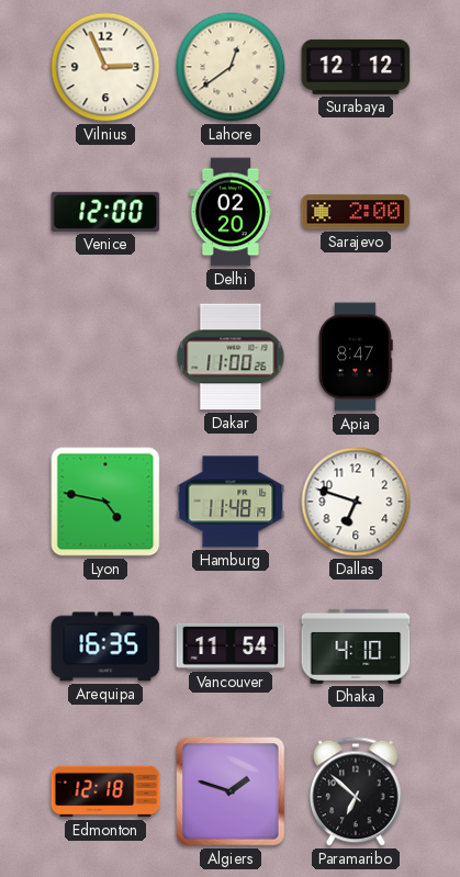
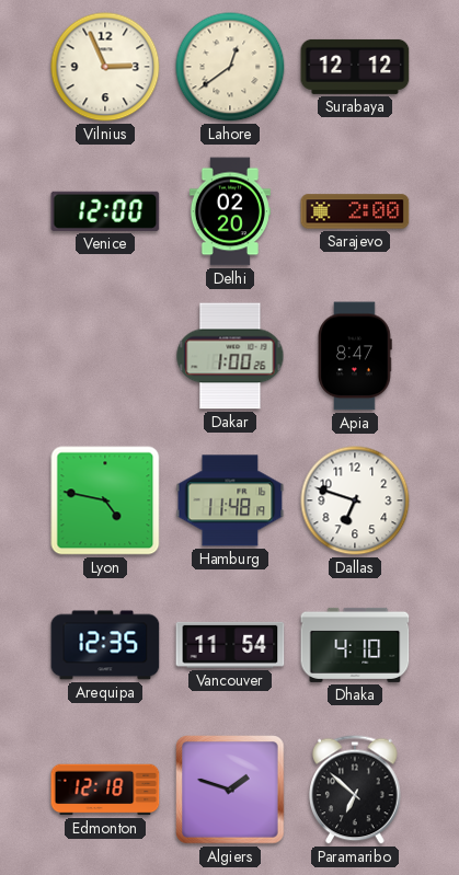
Dakar: 11:00 -> 1:00
Arequipa: 16:35 -> 12:35
